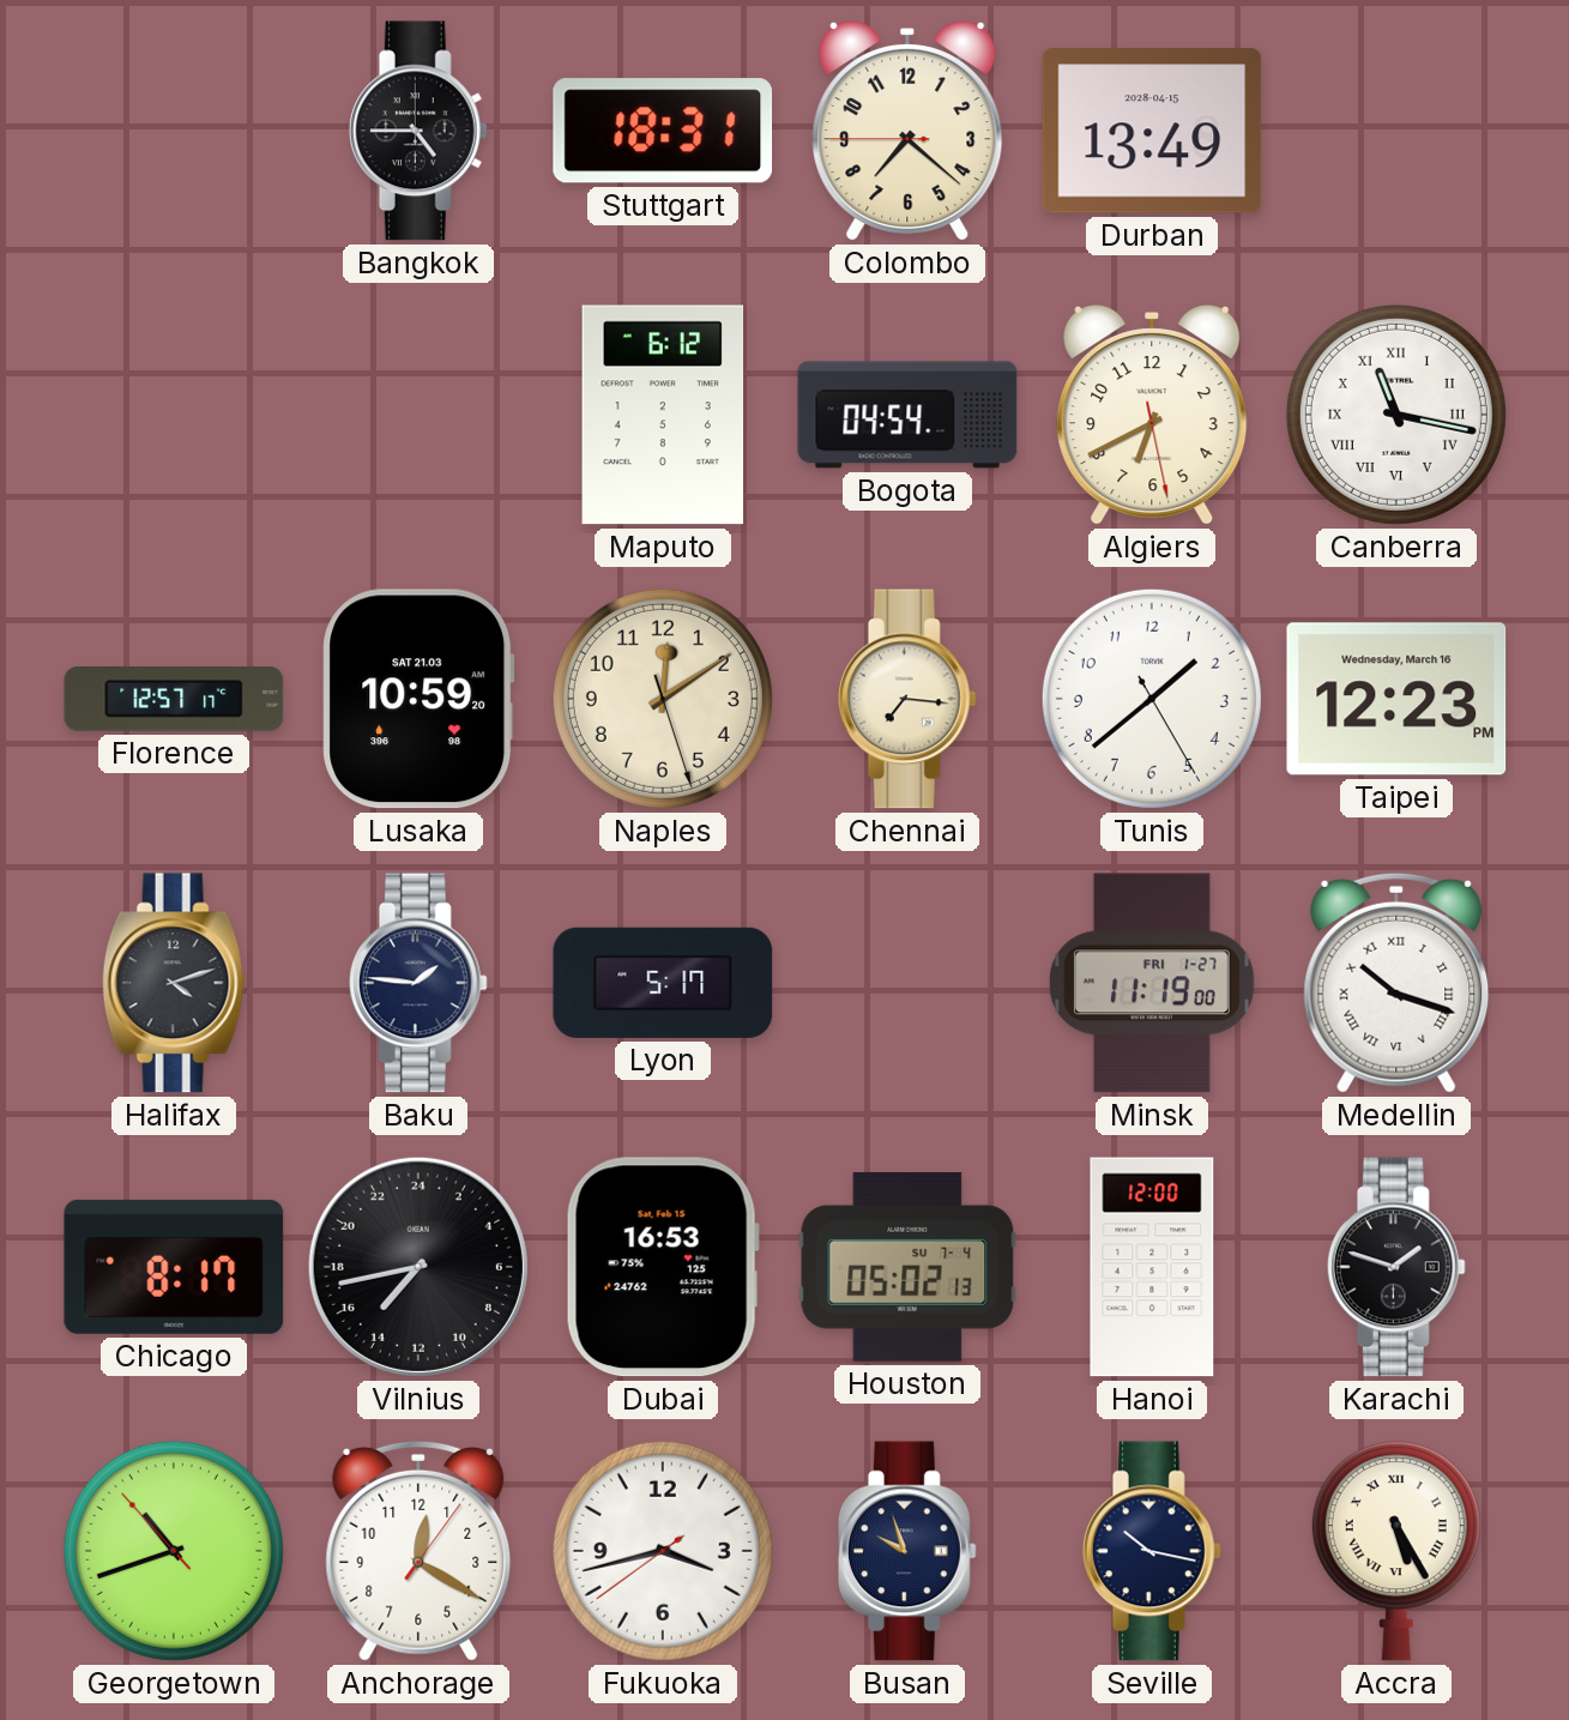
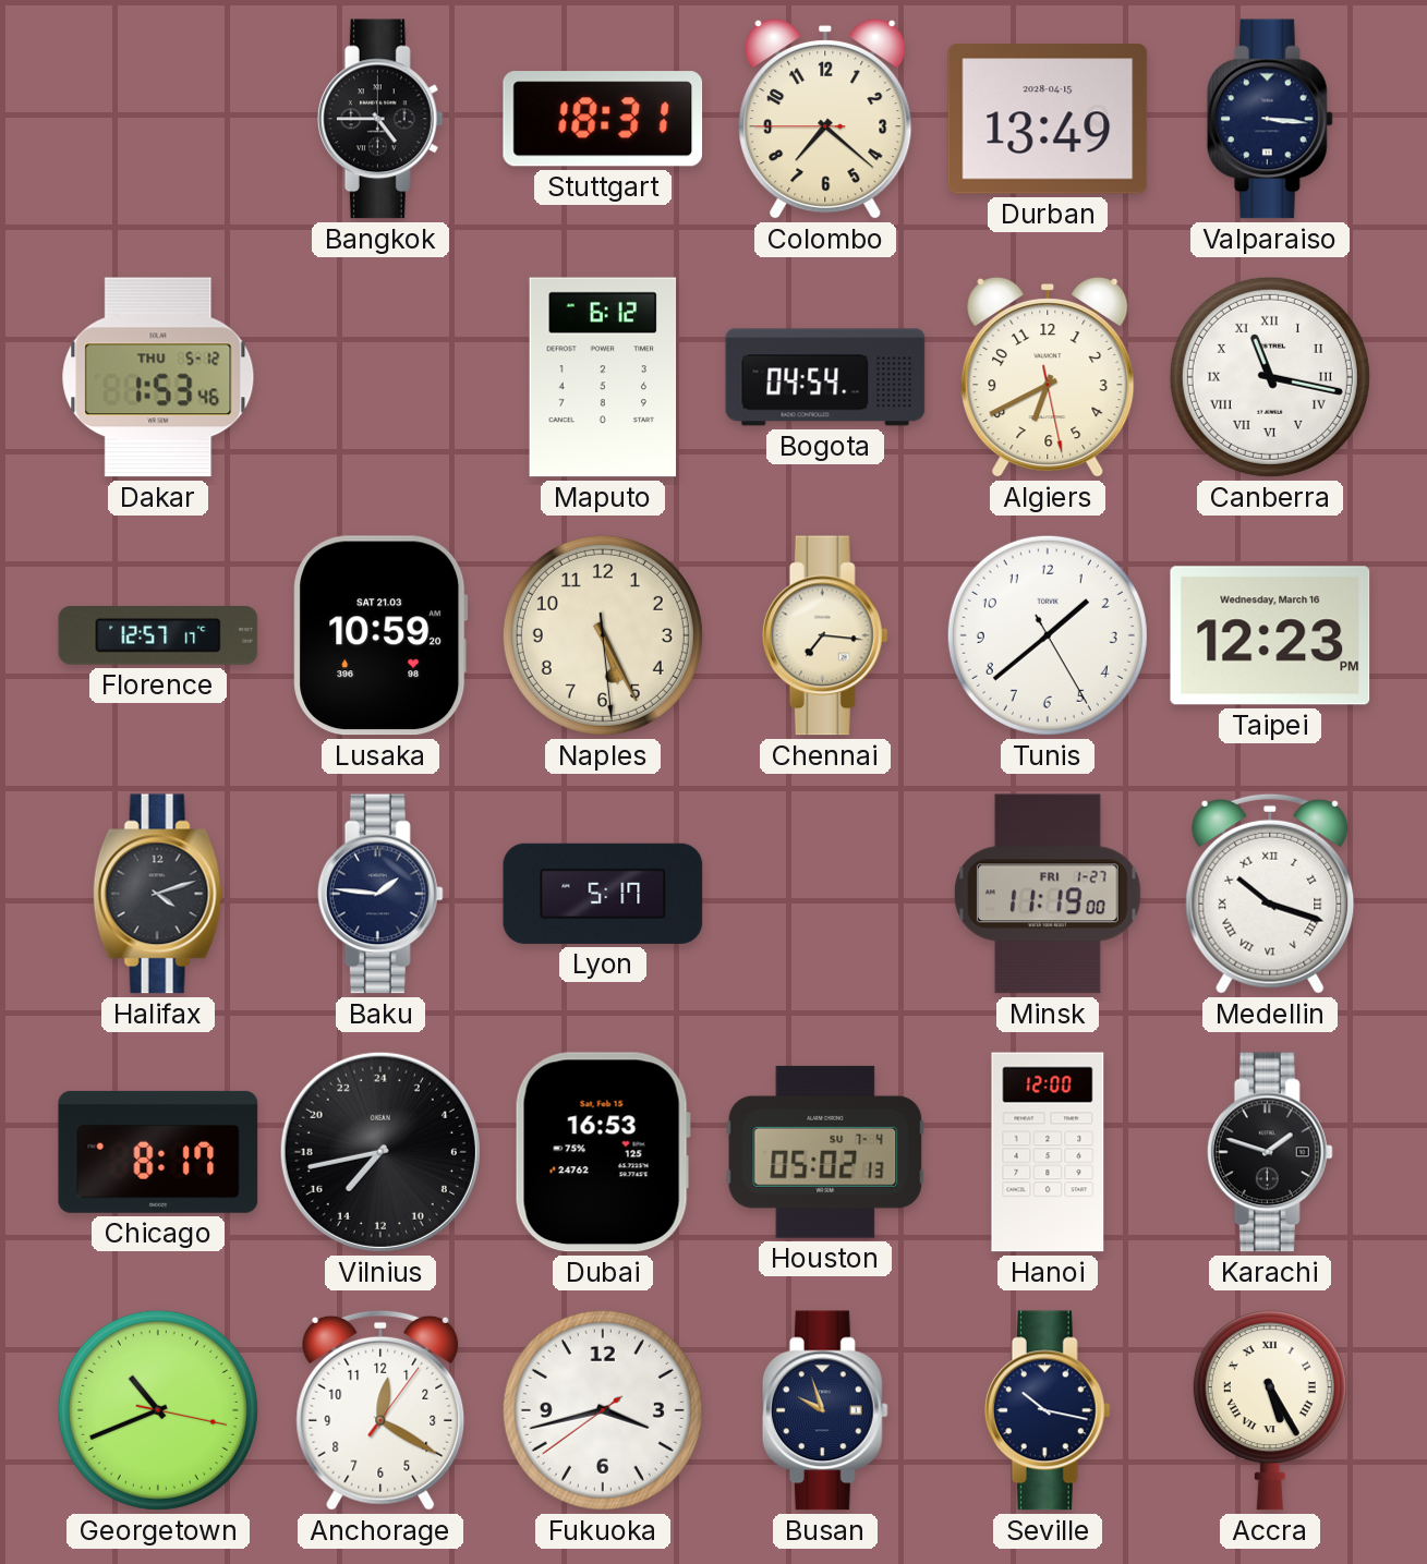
Valparaiso: none -> 3:16
Dakar: none -> 1:53
Naples: 12:09 -> 5:25
Georgetown: 10:41:53 -> 10:41:17
